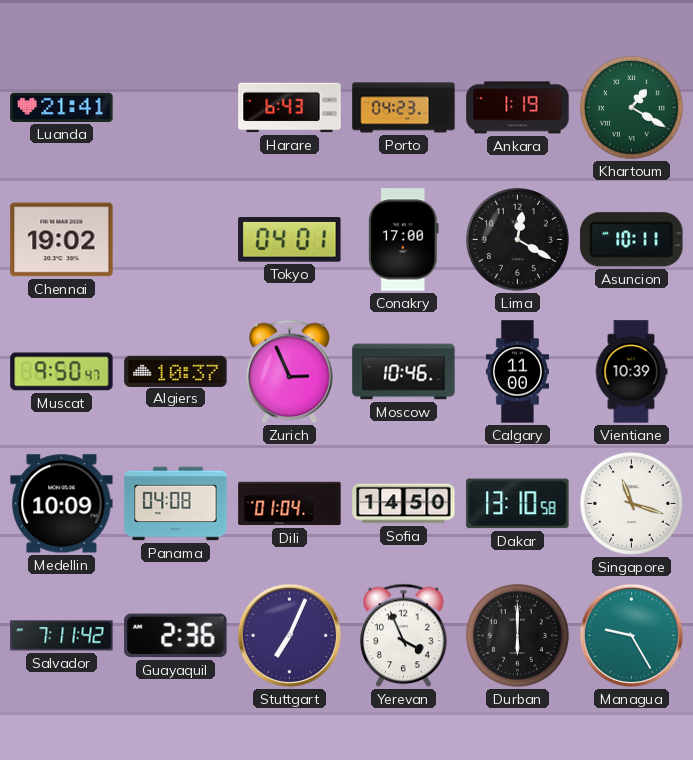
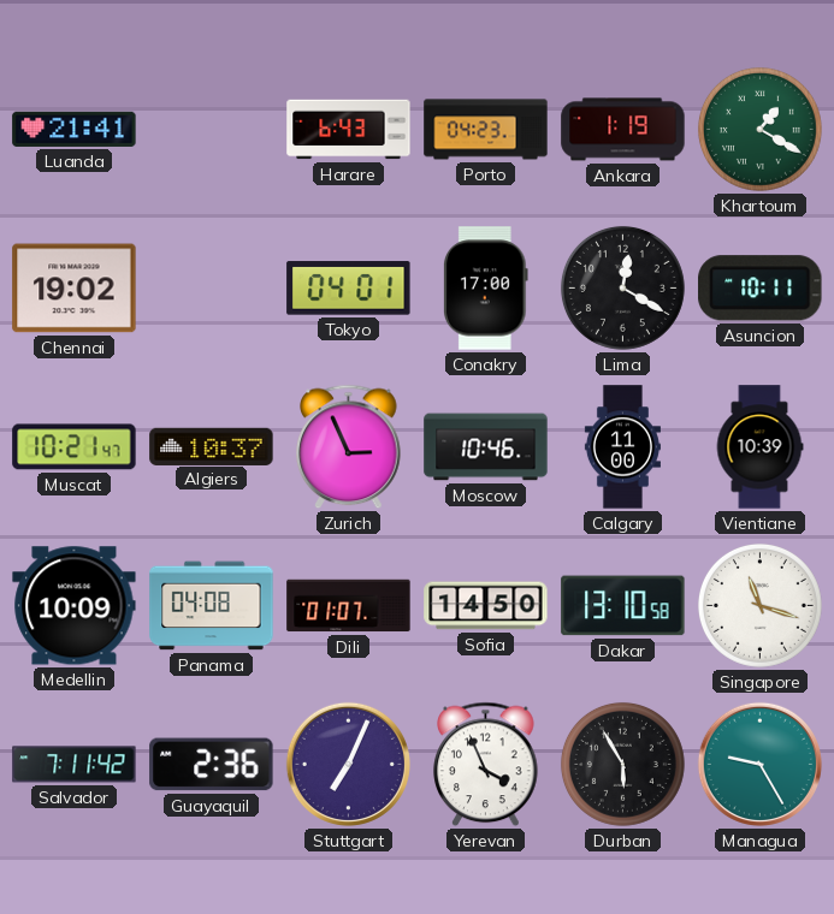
Muscat: 9:50 -> 10:21
Dili: 01:04 -> 01:07
Durban: 6:00 -> 5:55
